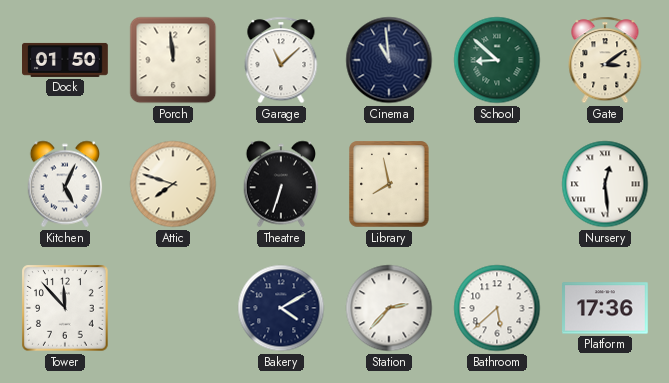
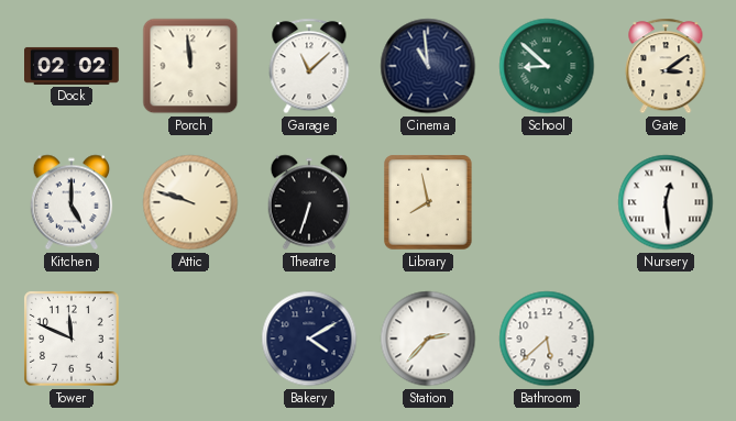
Dock: 01:50 -> 02:02
Kitchen: 5:04 -> 5:00
Attic: 7:48 -> 9:48
Tower: 11:53 -> 11:49
Platform: 17:36 -> none
